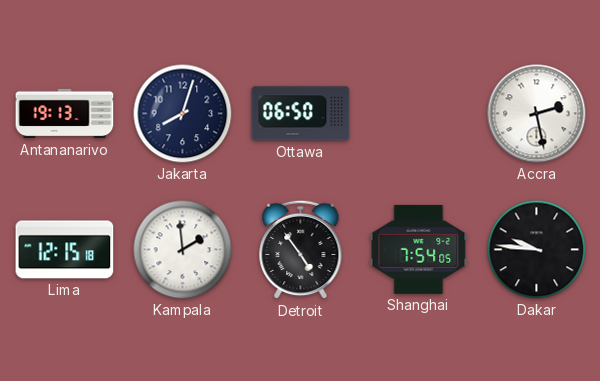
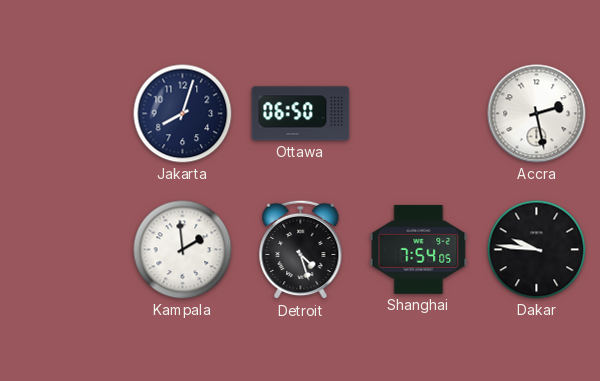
Antananarivo: 19:13 -> none
Lima: 12:15 -> none
Detroit: 4:54 -> 4:27
